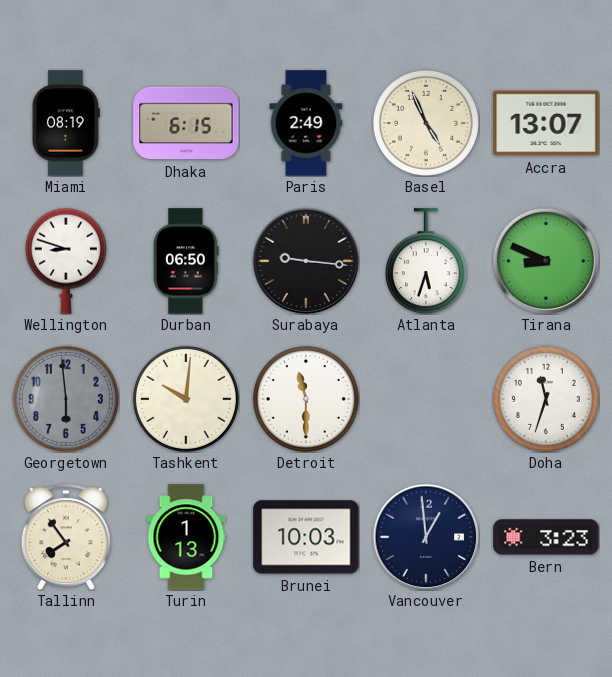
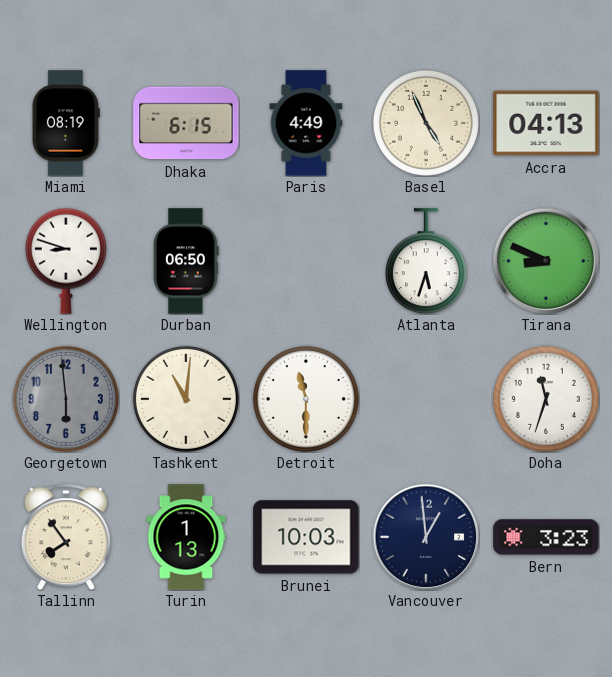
Paris: 2:49 -> 4:49
Accra: 13:07 -> 04:13
Surabaya: 9:16 -> none
Tashkent: 10:01 -> 11:01
